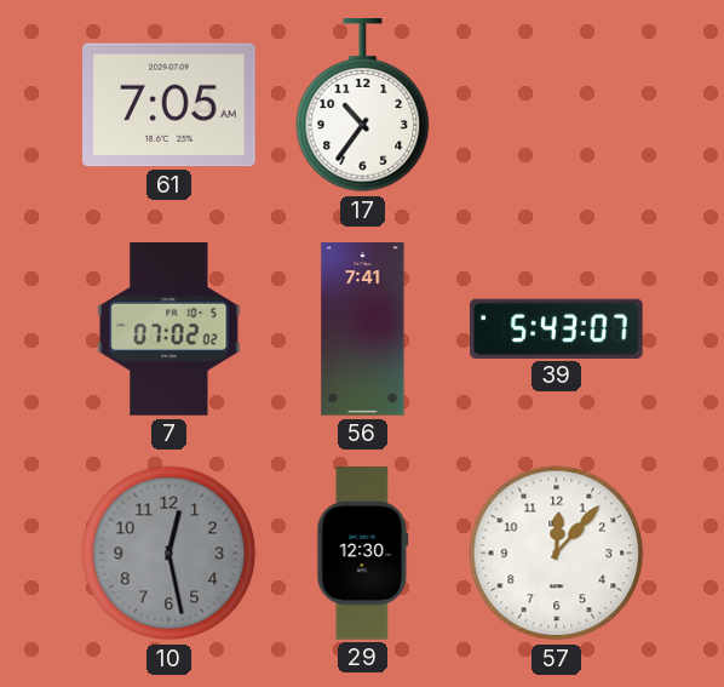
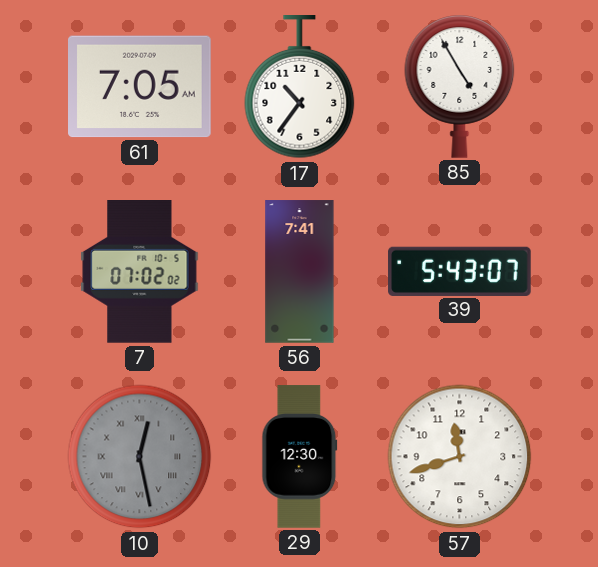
85: none -> 4:55
10 numerals: Arabic -> Roman
57: 12:07 -> 11:42
